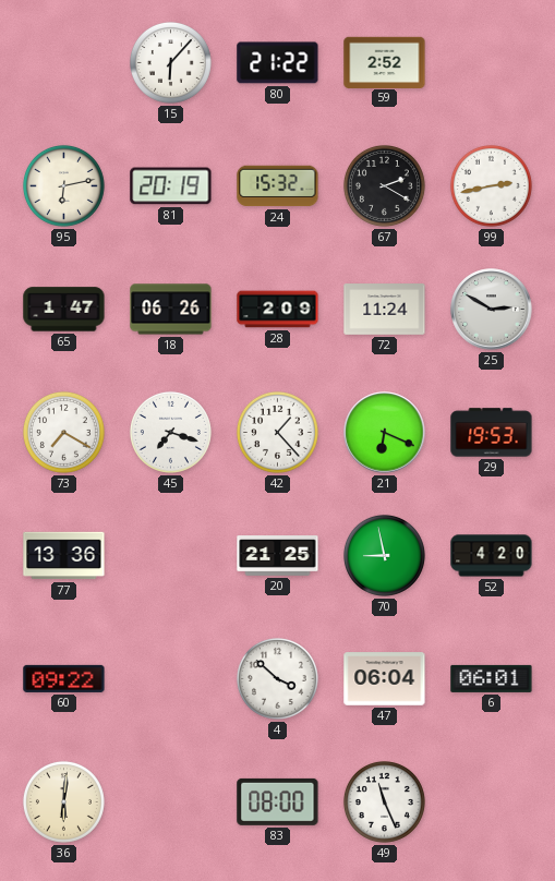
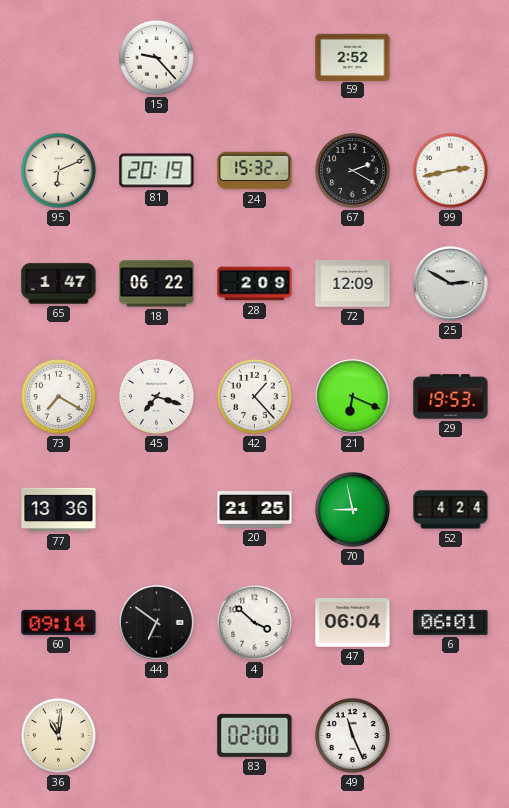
15: 6:07 -> 9:23
80: 21:22 -> none
95: 6:13 -> 6:11
18: 06:26 -> 06:22
72: 11:24 -> 12:09
52: 4:20 -> 4:24
60: 09:22 -> 09:14
44: none -> 6:51
36: 6:01 -> 11:01
83: 08:00 -> 02:00
